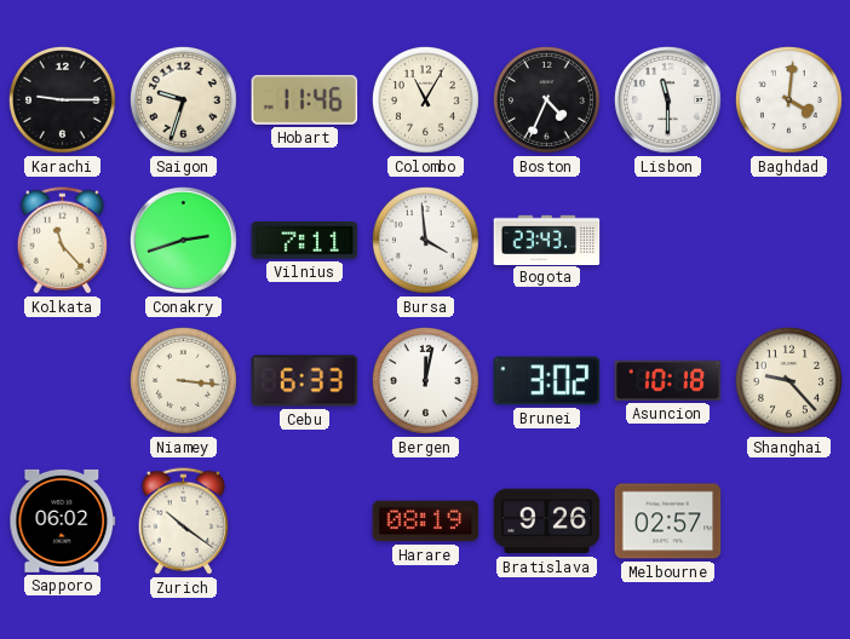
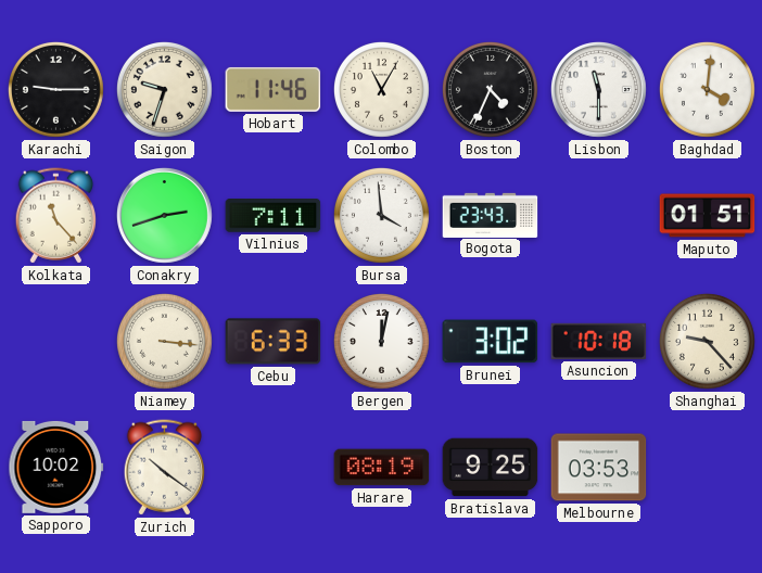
Maputo: none -> 01:51
Sapporo: 06:02 -> 10:02
Bratislava: 9:26 -> 9:25
Melbourne: 02:57 -> 03:53
